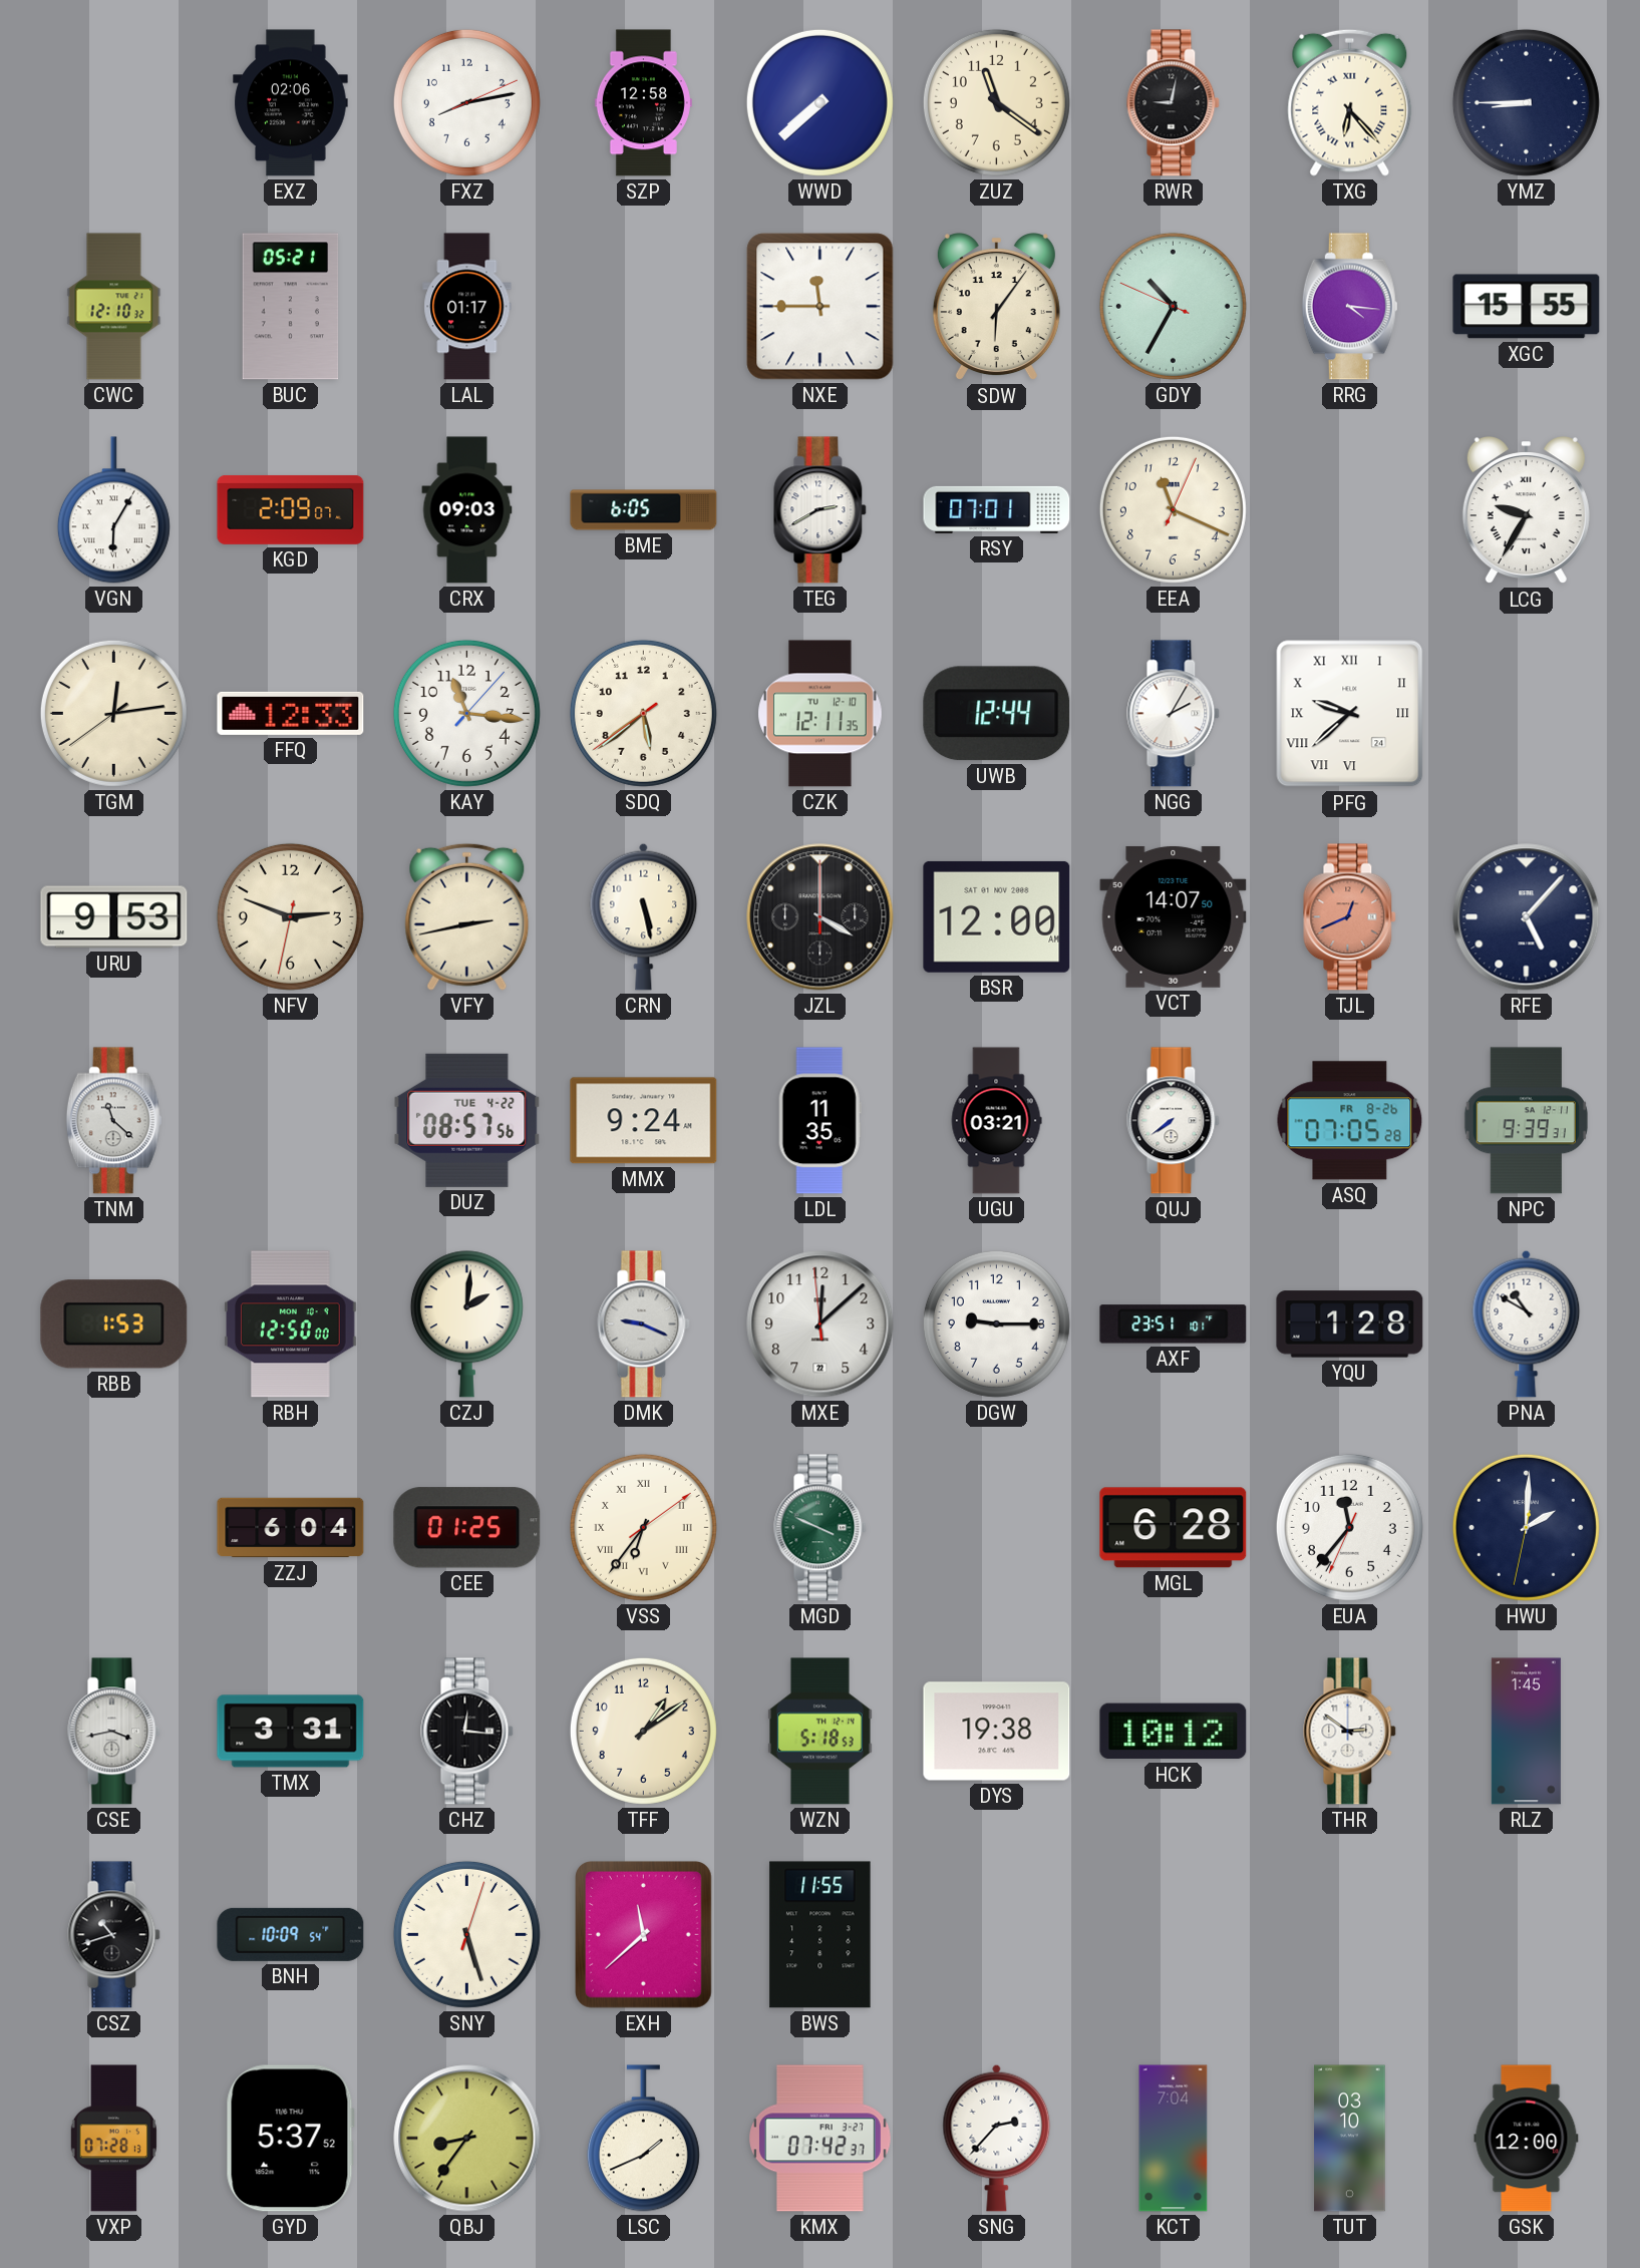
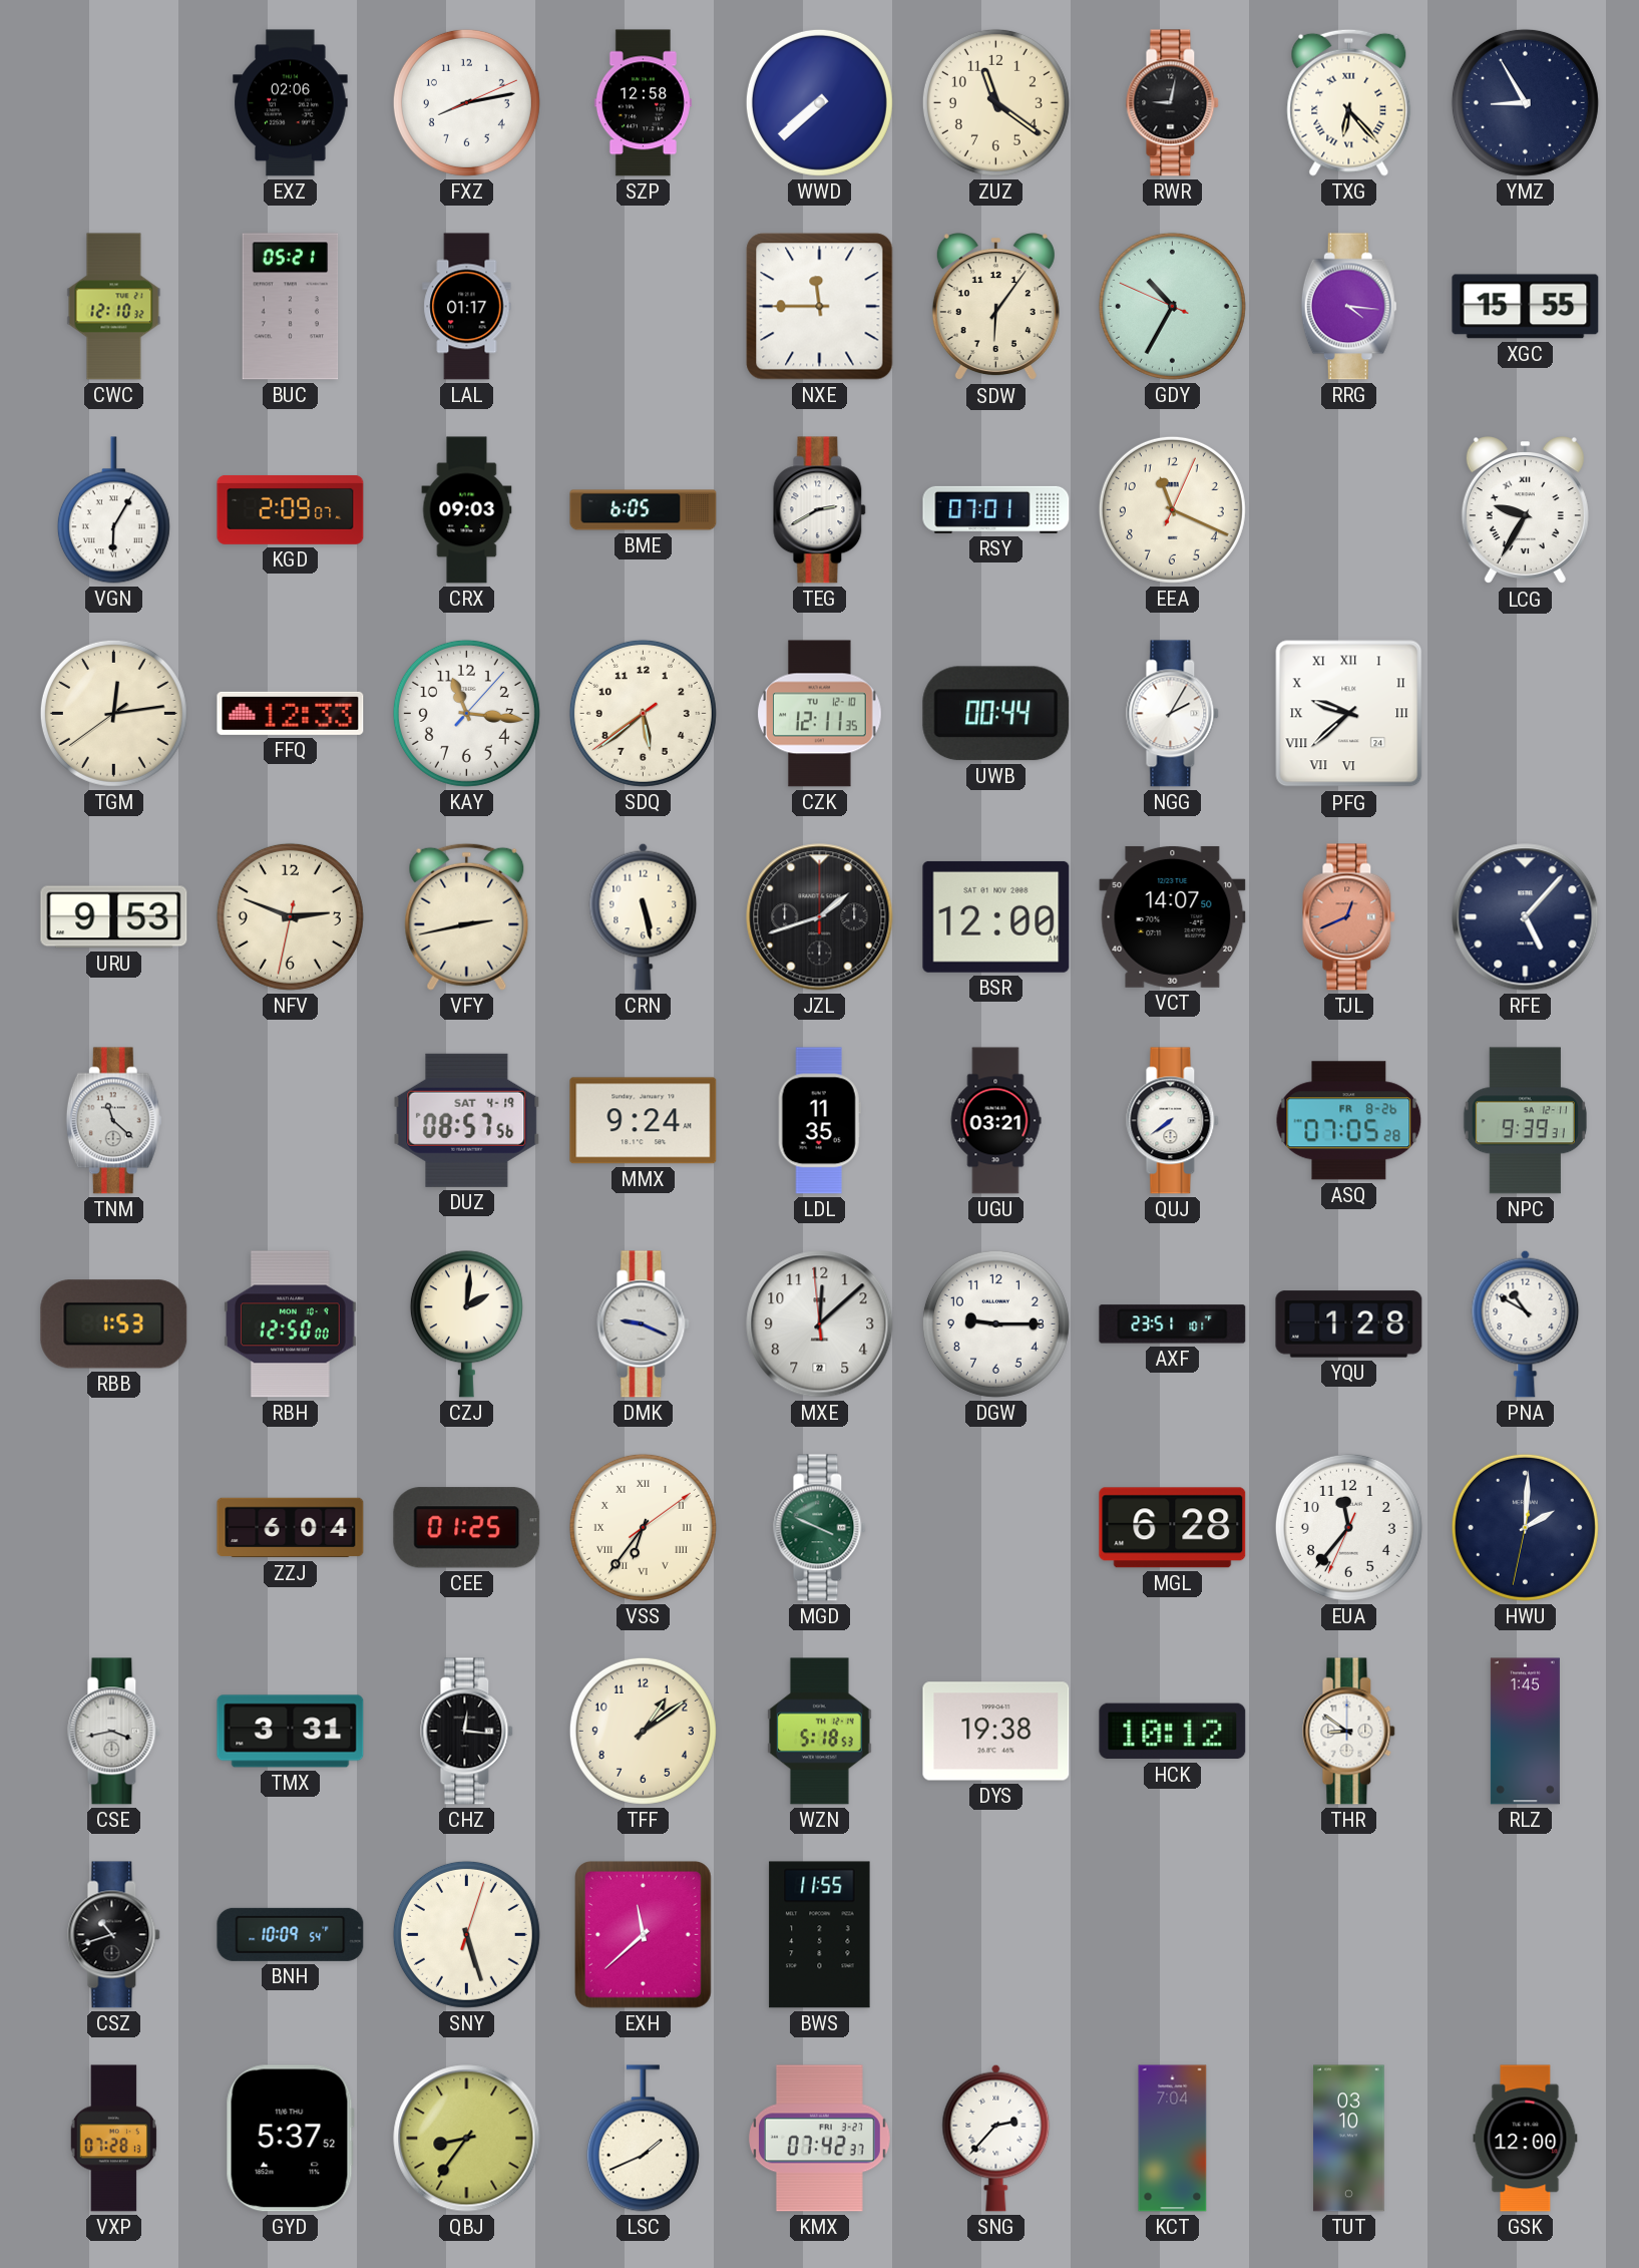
YMZ: 8:45 -> 8:55
UWB: 12:44 -> 00:44
JZL: 4:00 -> 1:42
DUZ date: TUE 4-22 -> SAT 4-19
THR: 2:51 -> 8:51
